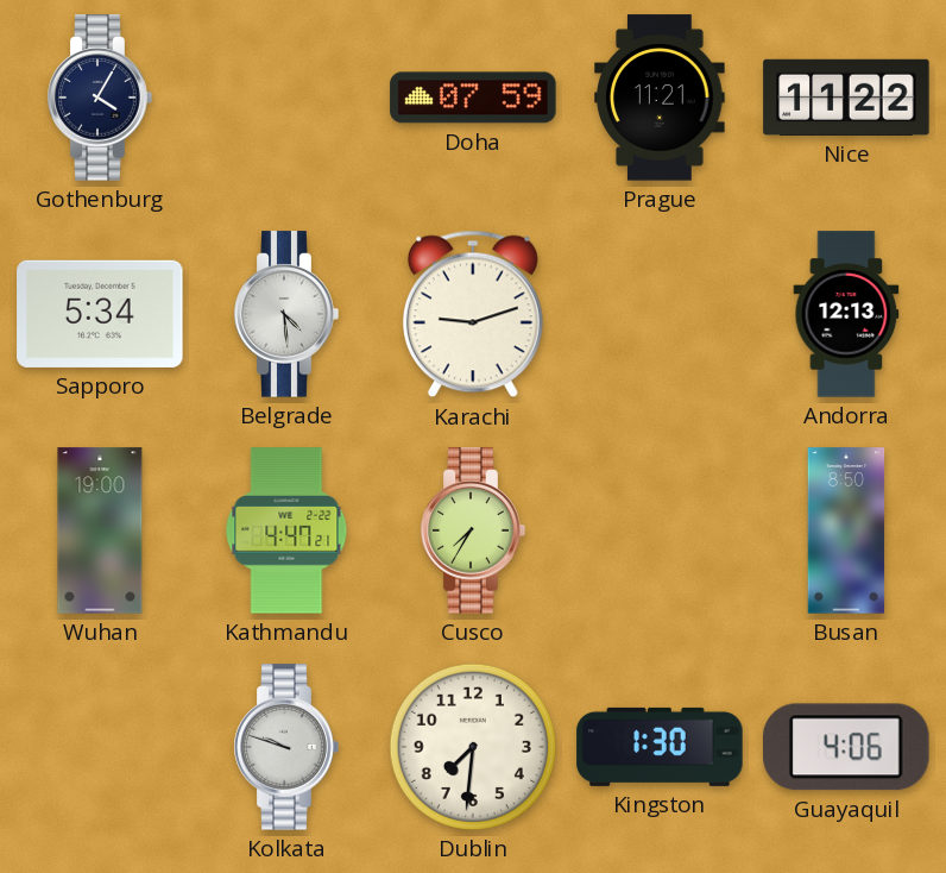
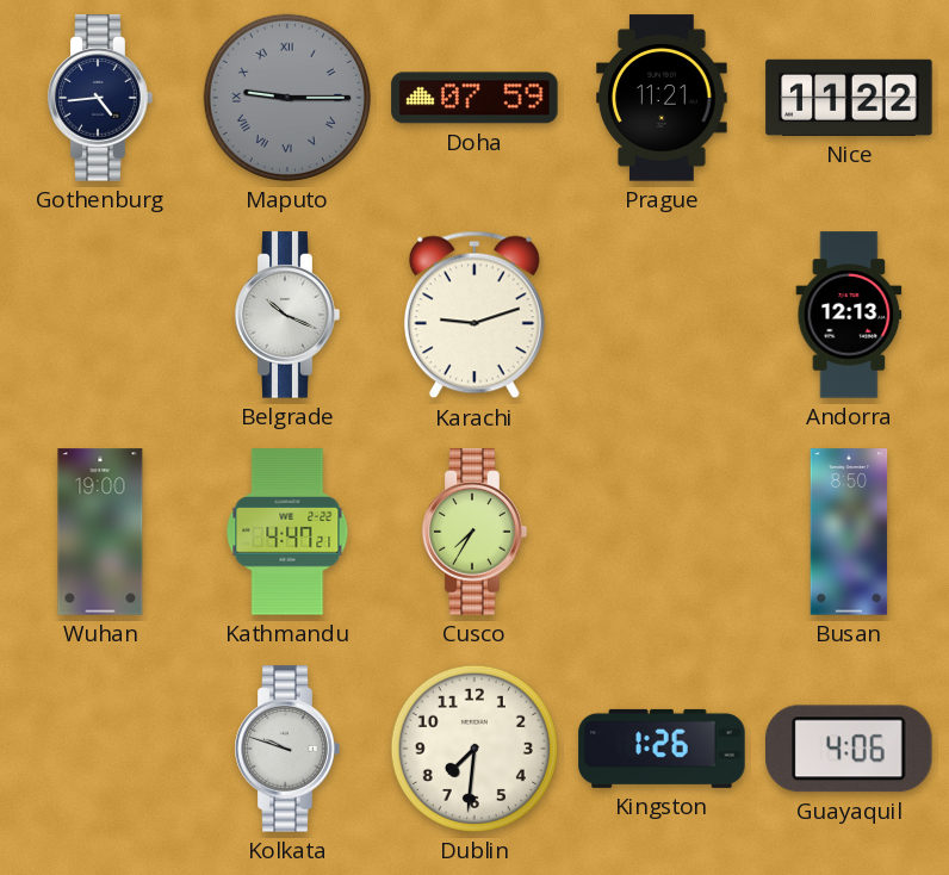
Gothenburg: 4:05 -> 4:44
Maputo: none -> 9:15
Sapporo: 5:34 -> none
Belgrade: 4:29 -> 10:19
Kingston: 1:30 -> 1:26
